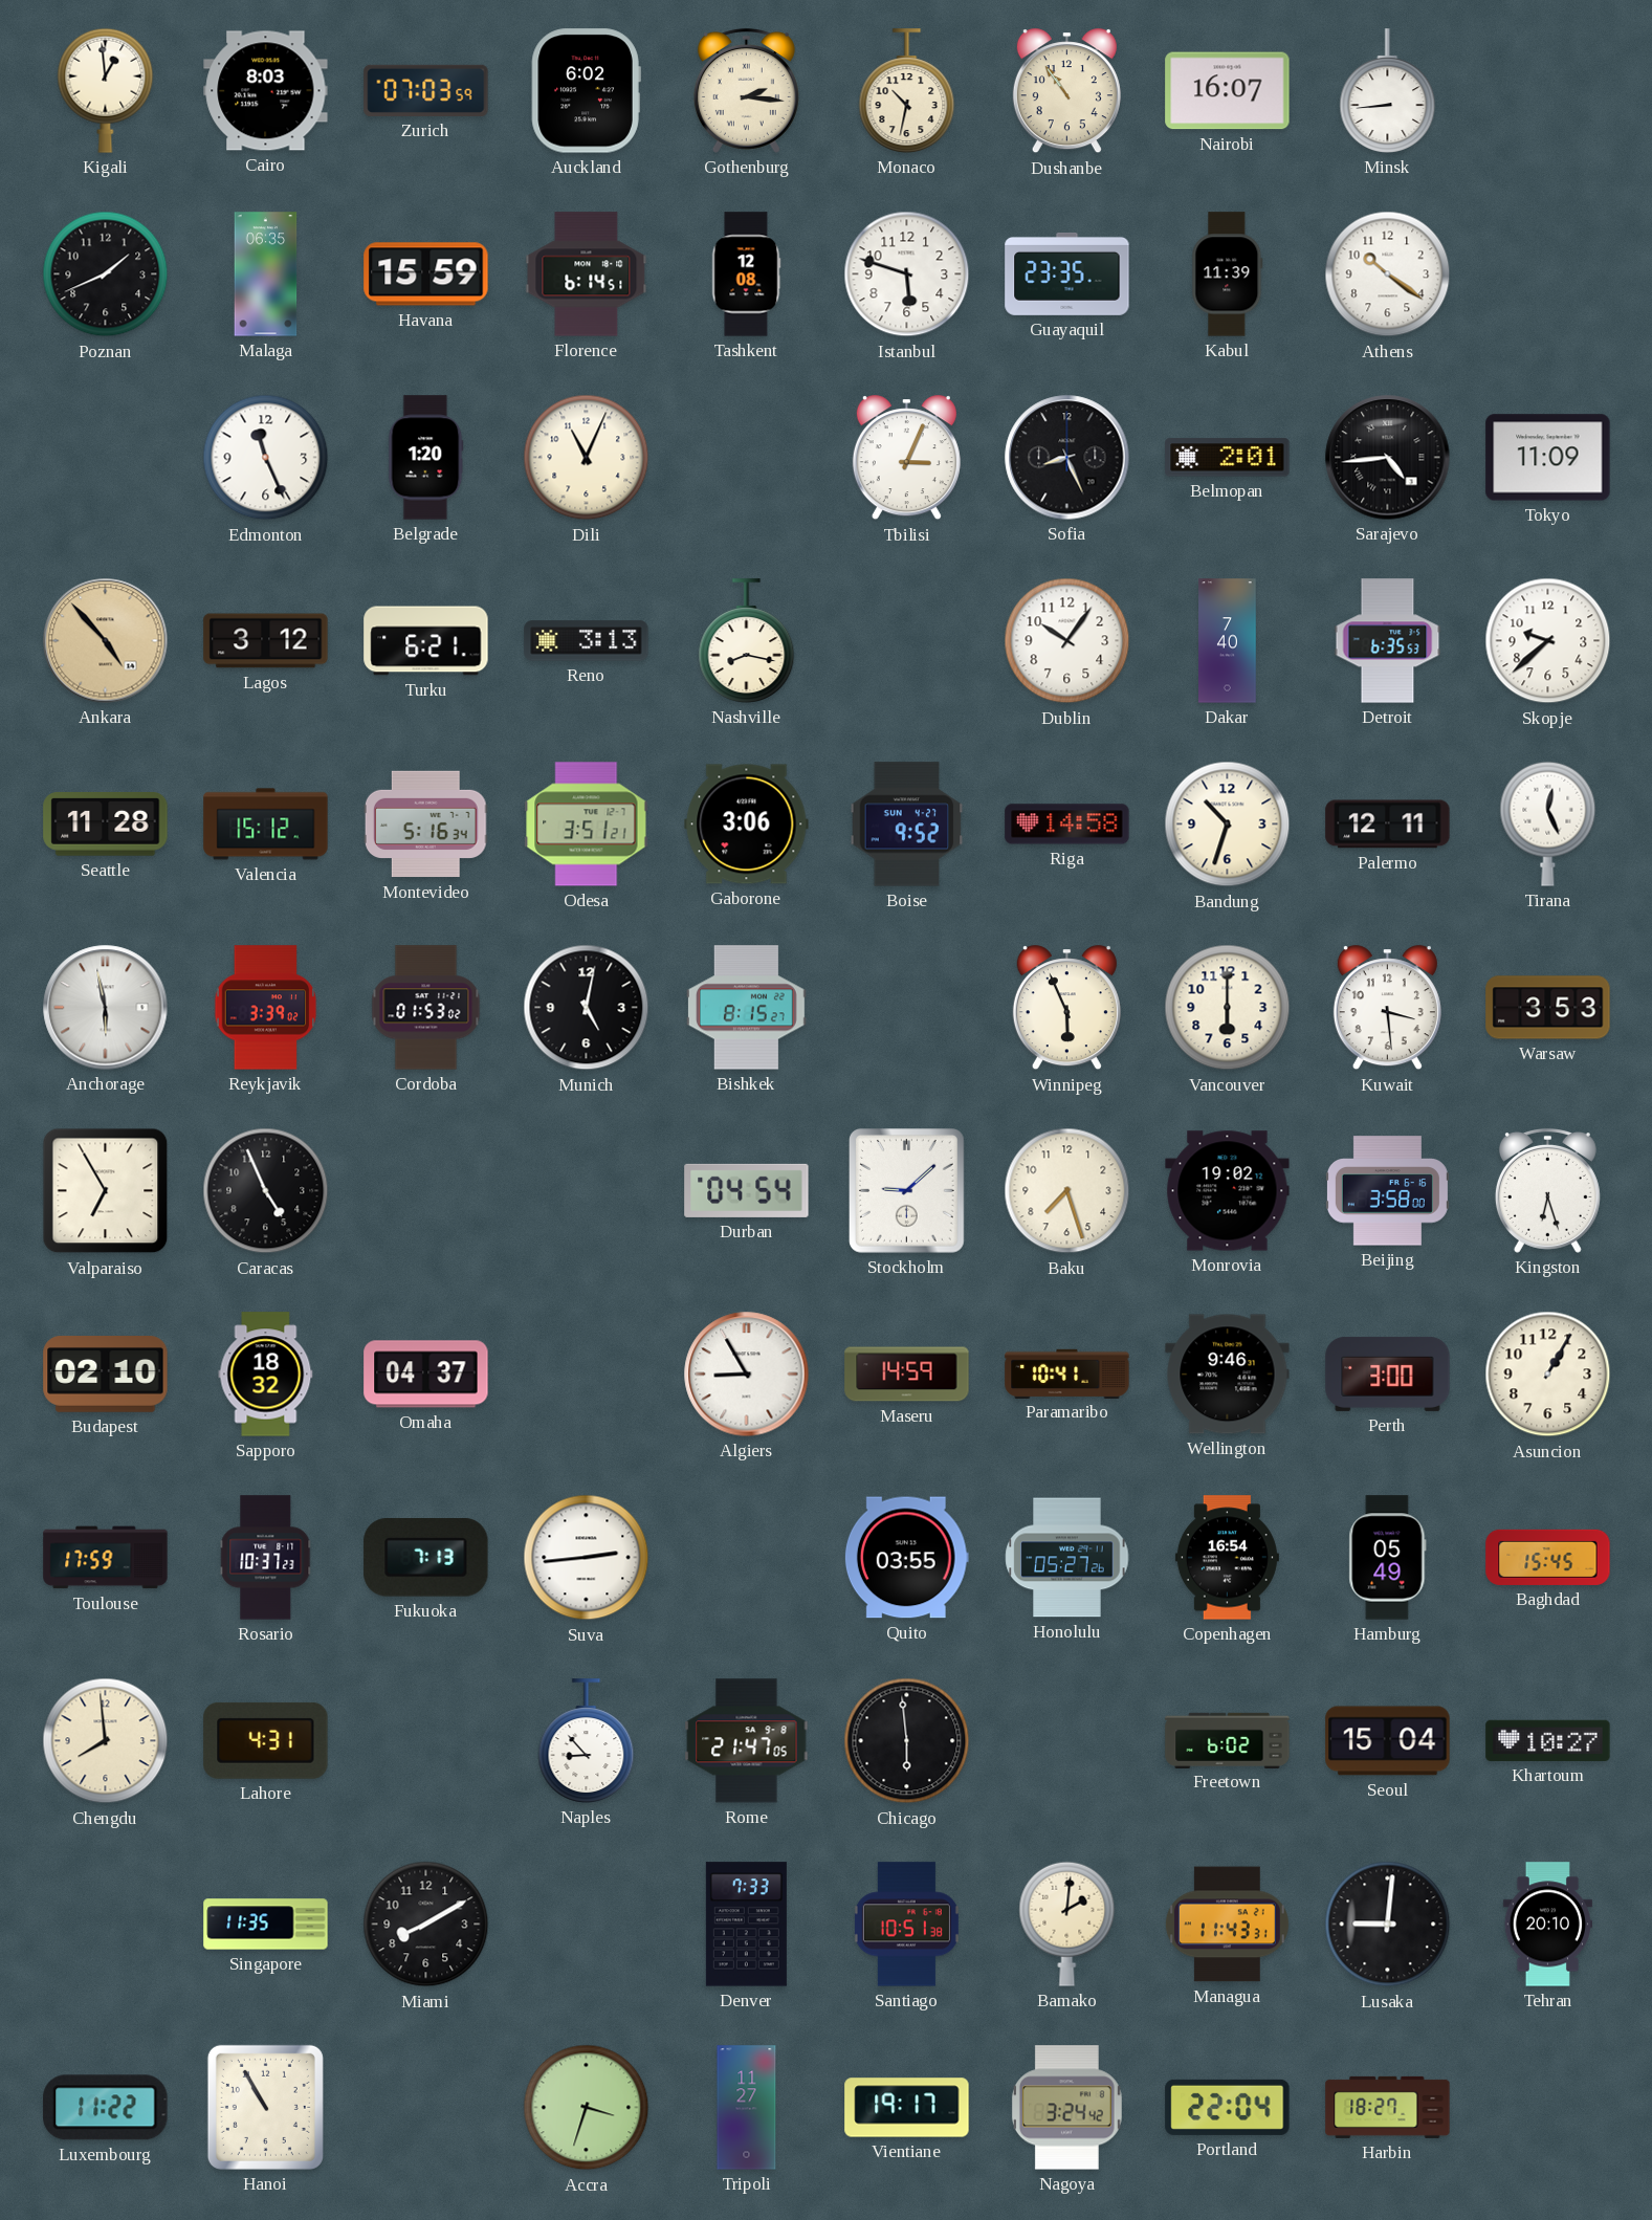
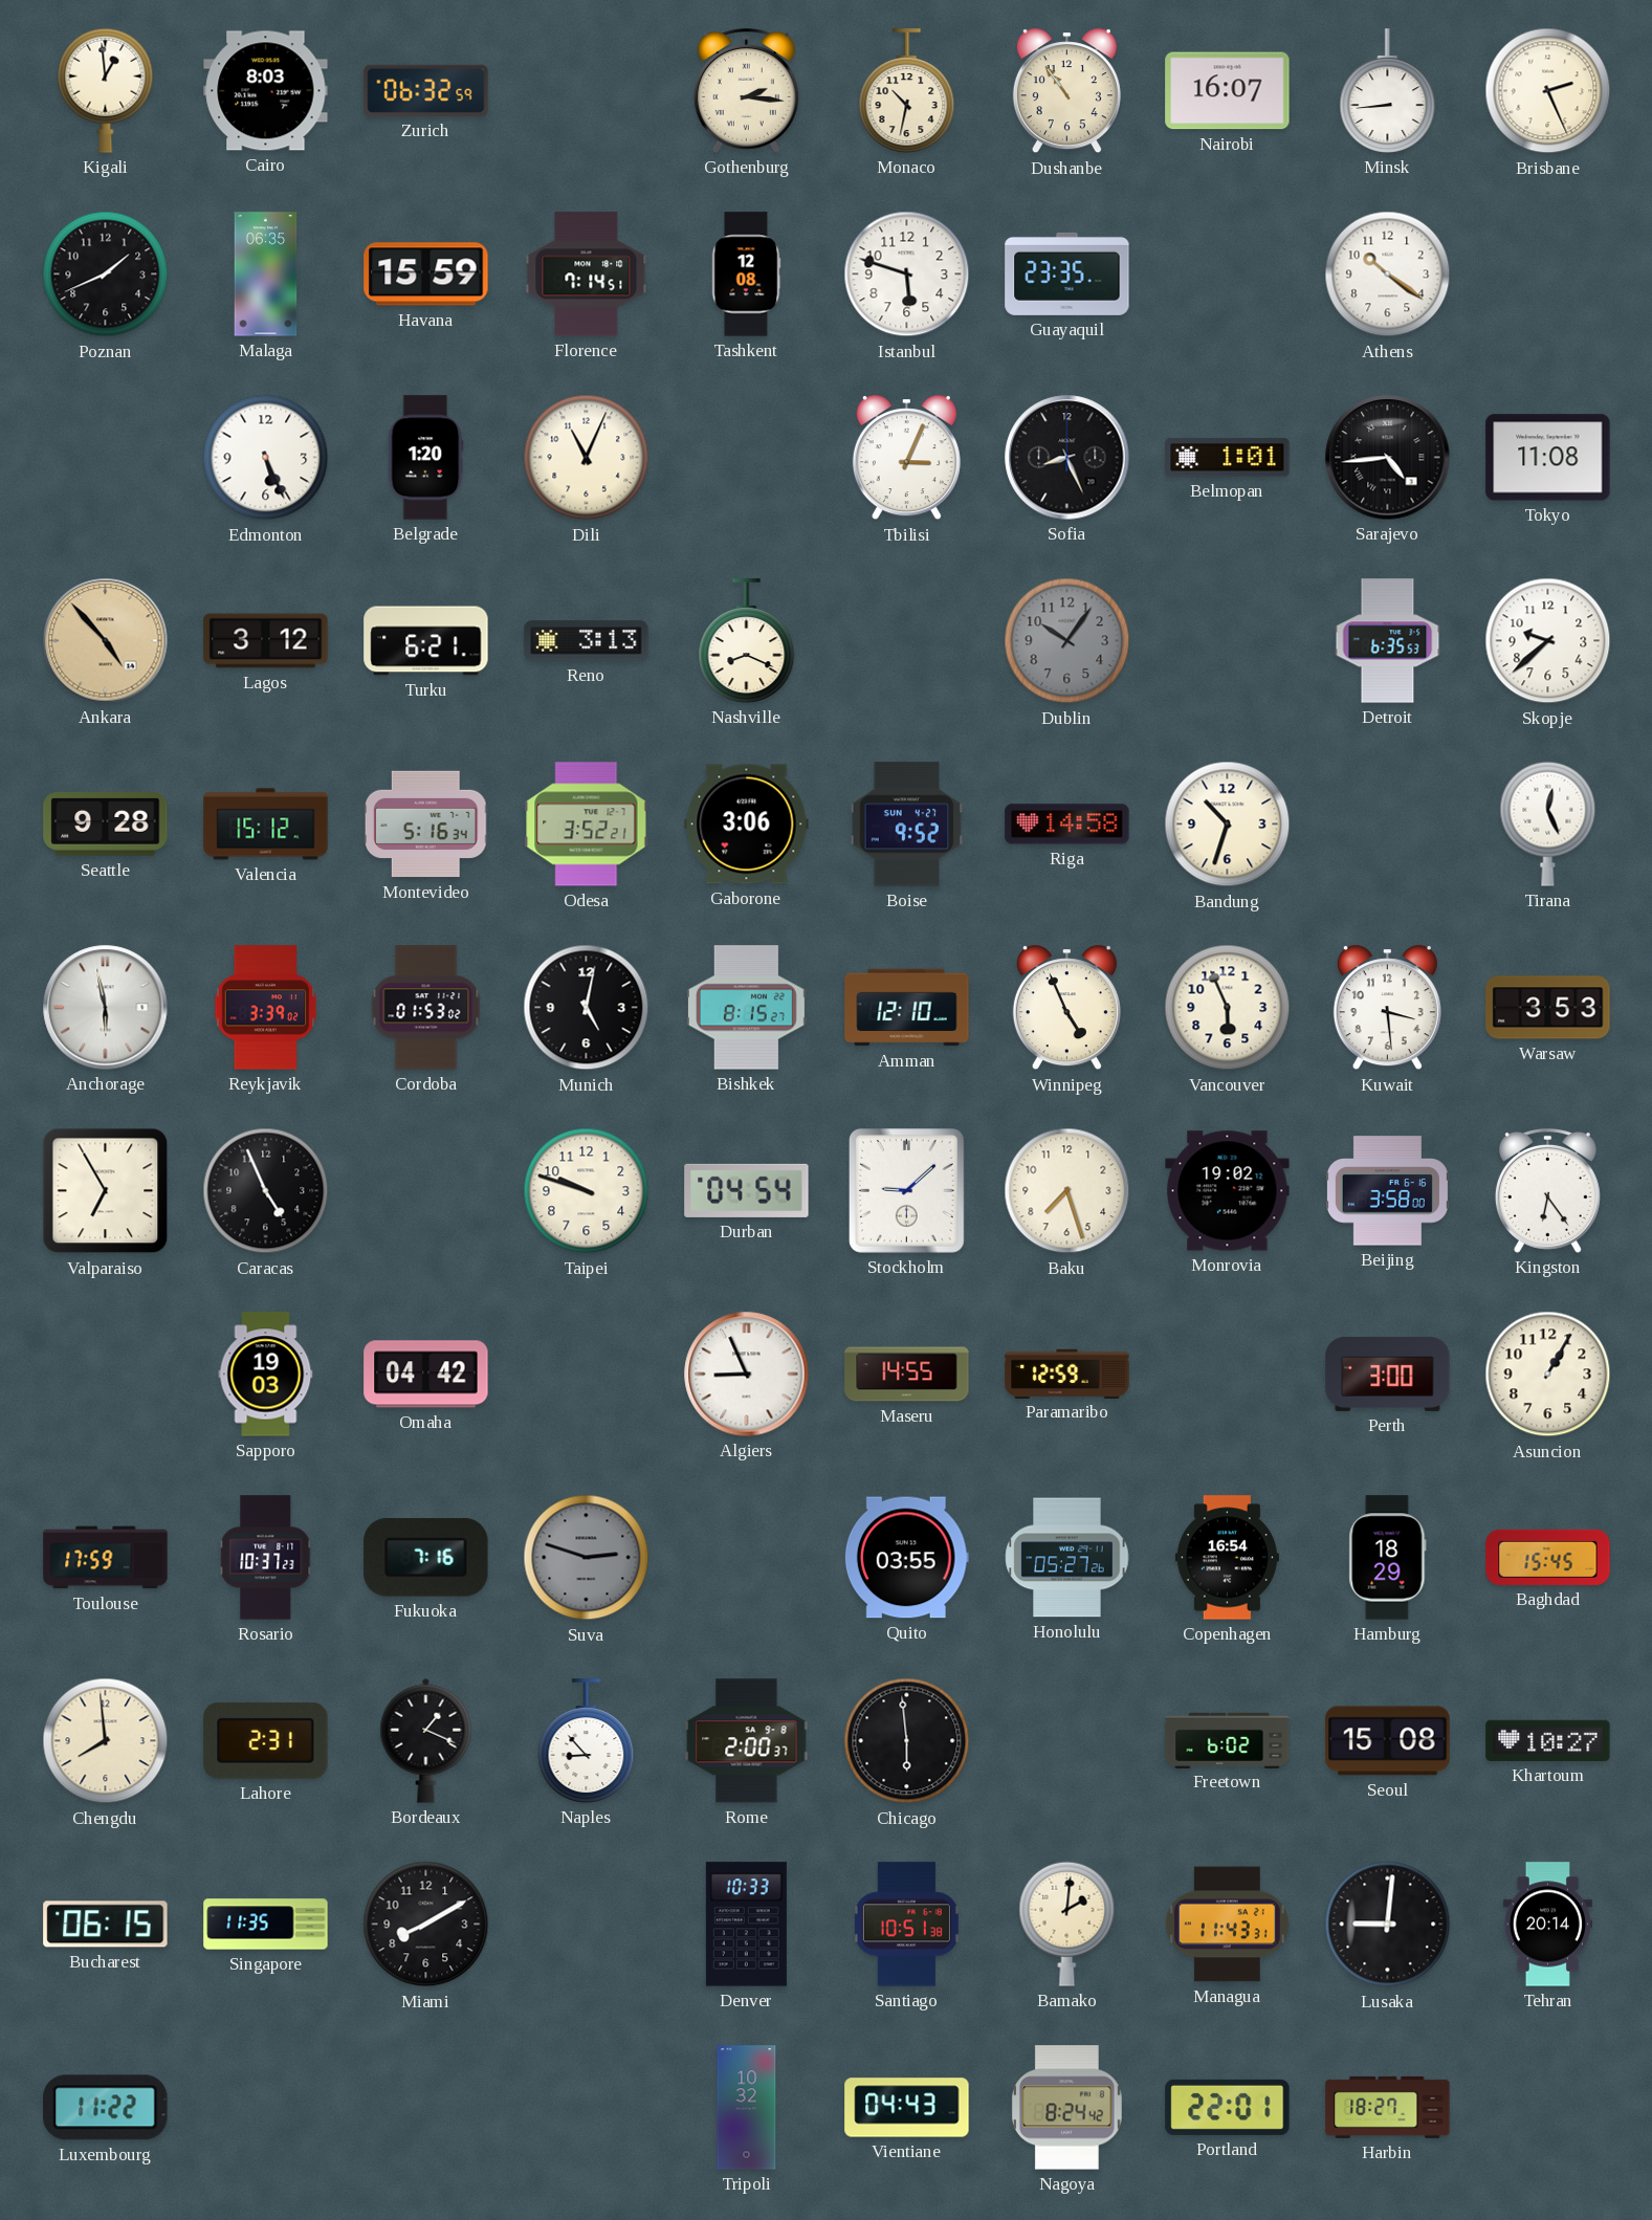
Zurich: 07:03 -> 06:32
Auckland: 6:02 -> none
Brisbane: none -> 2:26
Florence: 6:14 -> 7:14
Kabul: 11:39 -> none
Edmonton: 11:26 -> 5:26
Belmopan: 2:01 -> 1:01
Tokyo: 11:09 -> 11:08
Nashville: 8:17 -> 8:19
Dublin dial: white -> grey
Dakar: 7:40 -> none
Seattle: 11:28 -> 9:28
Odesa: 3:51 -> 3:52
Palermo: 12:11 -> none
Amman: none -> 12:10
Winnipeg: 5:56 -> 4:56
Vancouver: 6:00 -> 5:56
Taipei: none -> 9:48
Kingston: 6:27 -> 6:24
Budapest: 02:10 -> none
Sapporo: 18:32 -> 19:03
Omaha: 04:37 -> 04:42
Algiers: 8:55 -> 8:56
Maseru: 14:59 -> 14:55
Paramaribo: 10:41 -> 12:59
Wellington: 9:46 -> none
Fukuoka: 7:13 -> 7:16
Suva: 2:44 -> 2:48
Suva dial: white -> grey
Hamburg: 05:49 -> 18:29
Lahore: 4:31 -> 2:31
Bordeaux: none -> 1:19
Rome: 21:47 -> 2:00
Seoul: 15:04 -> 15:08
Bucharest: none -> 06:15
Denver: 7:33 -> 10:33
Tehran: 20:10 -> 20:14
Hanoi: 10:55 -> none
Accra: 3:33 -> none
Tripoli: 11:27 -> 10:32
Vientiane: 19:17 -> 04:43
Nagoya: 3:24 -> 8:24
Portland: 22:04 -> 22:01
